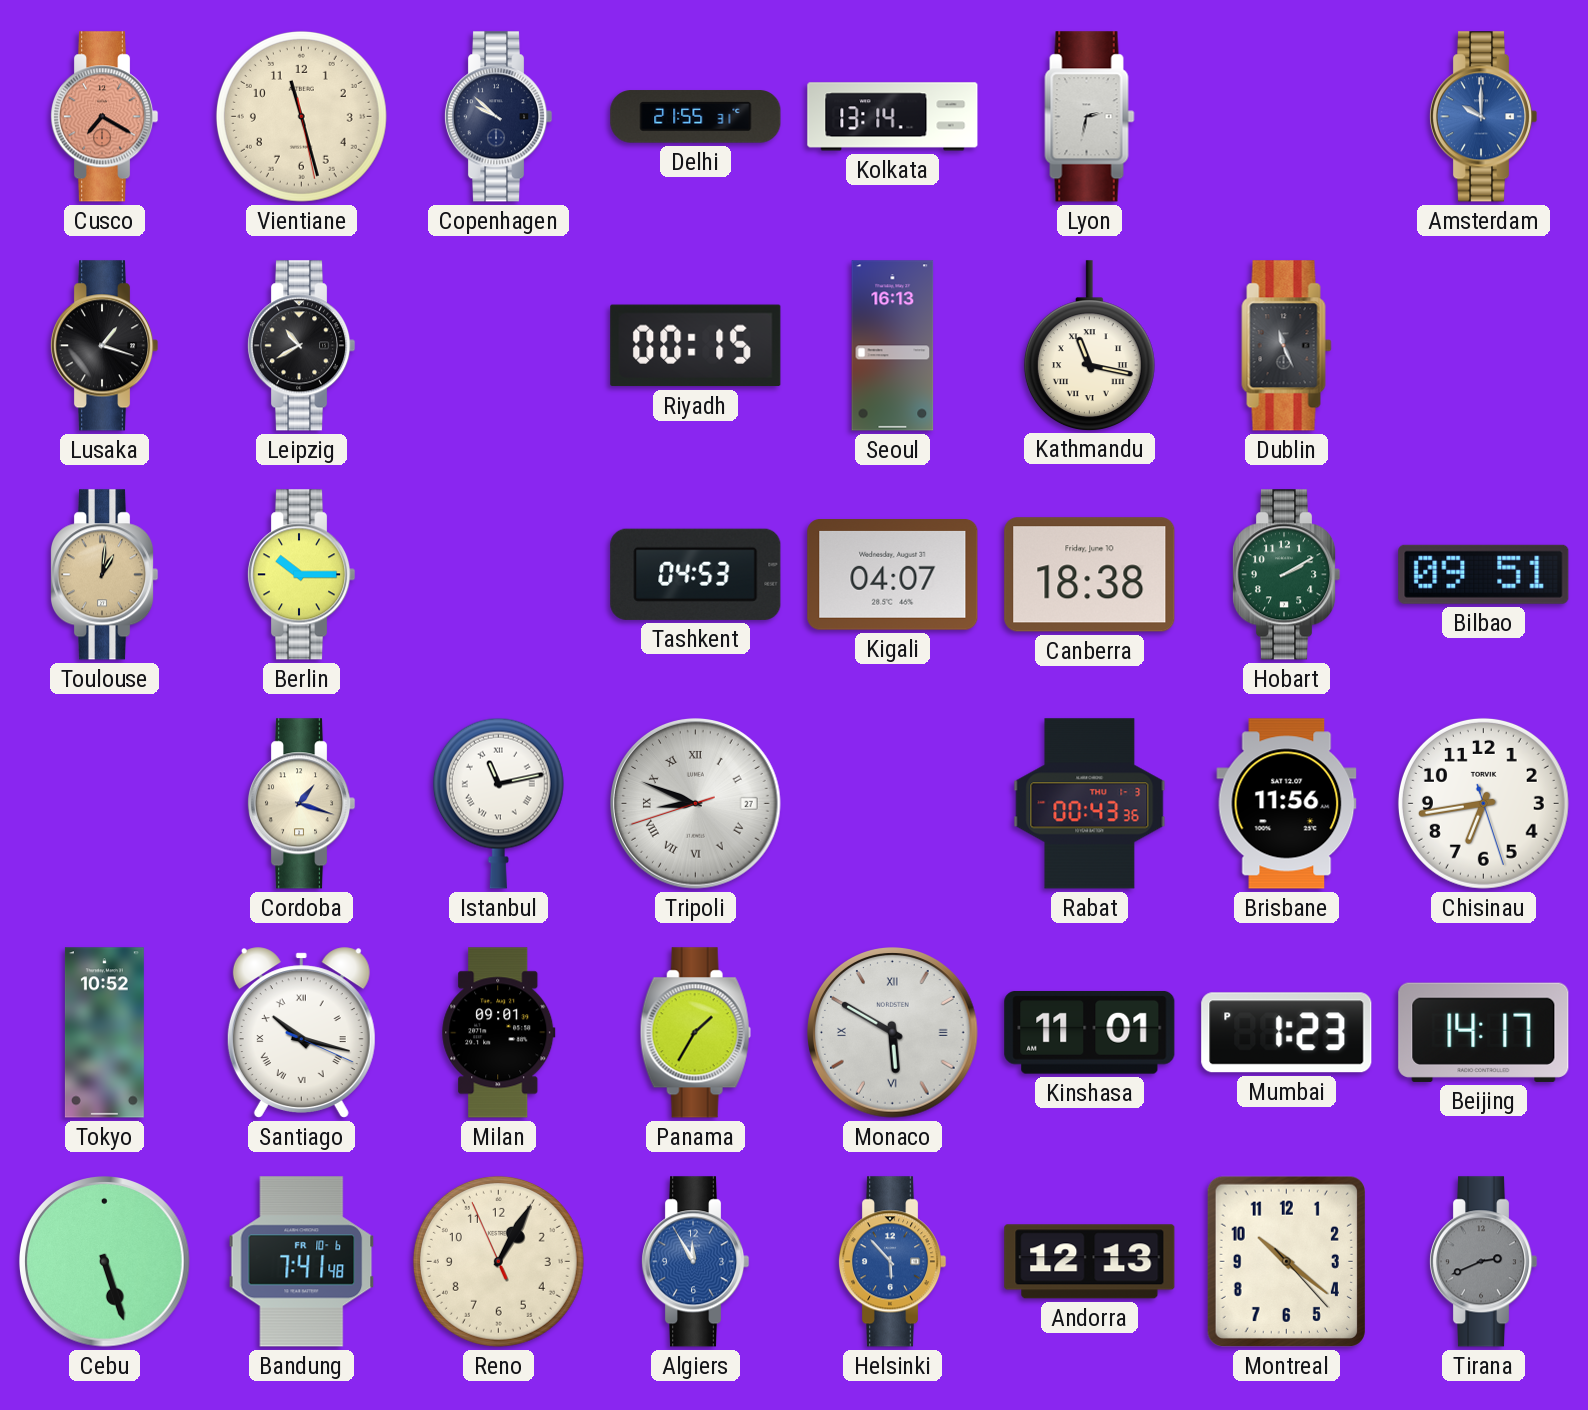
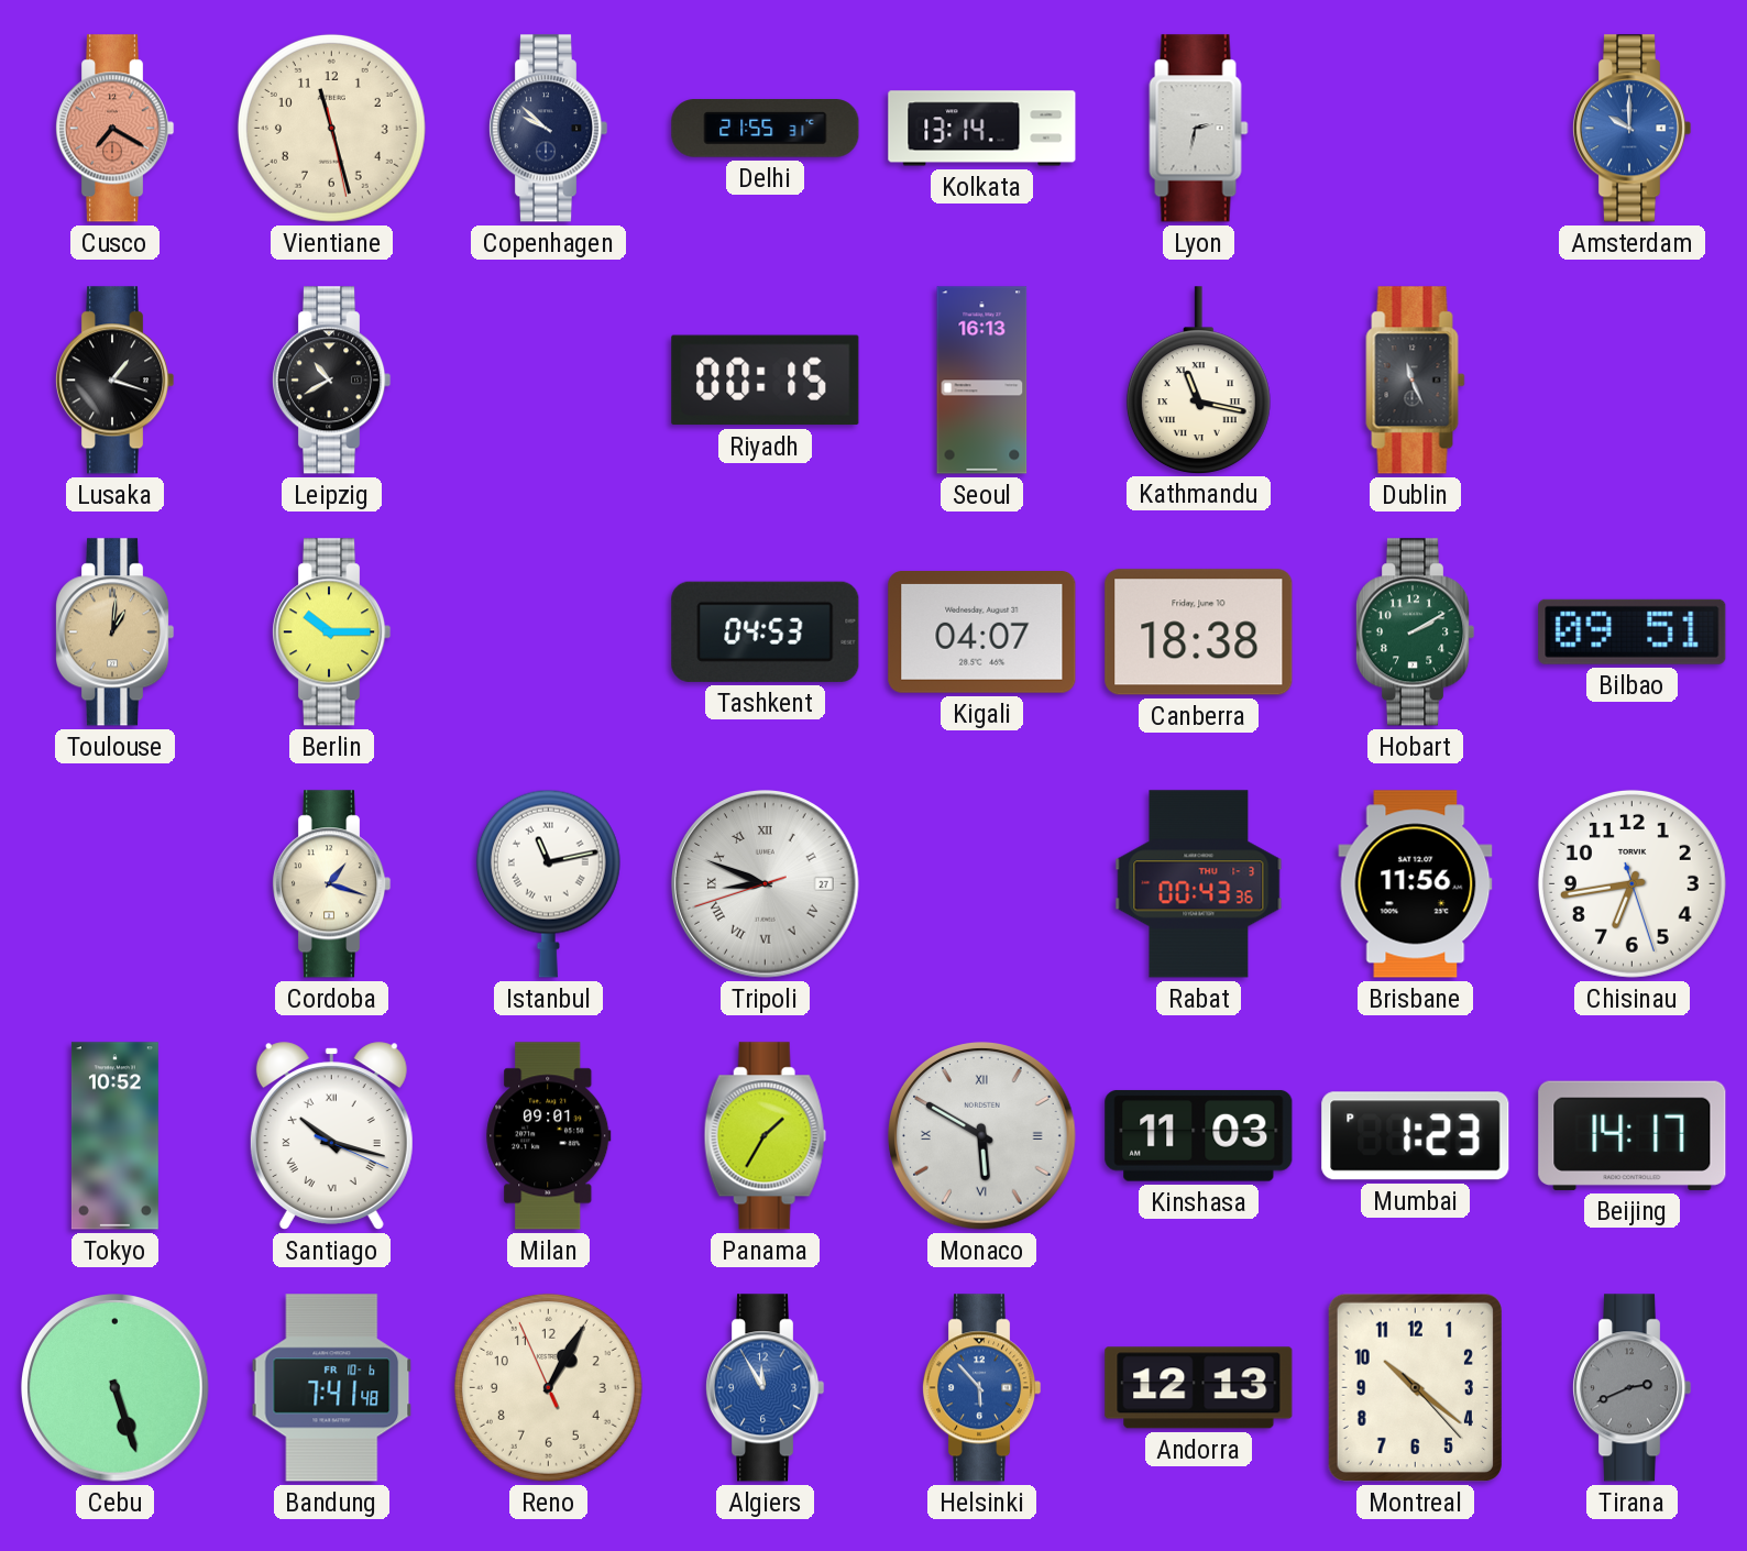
Kinshasa: 11:01 -> 11:03
